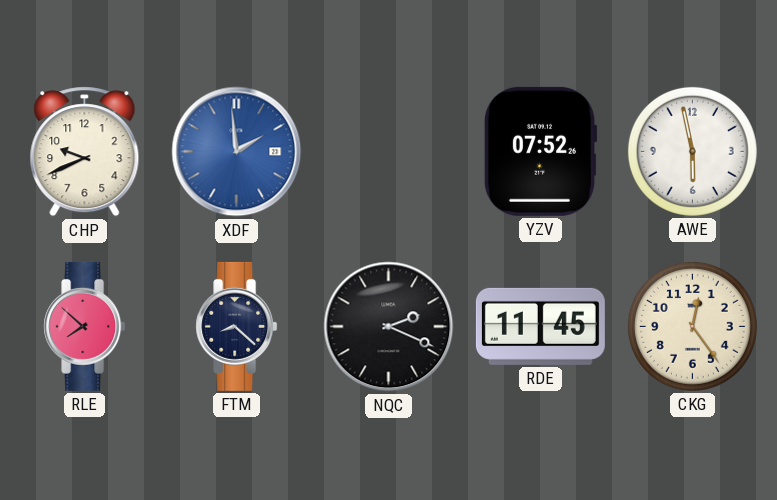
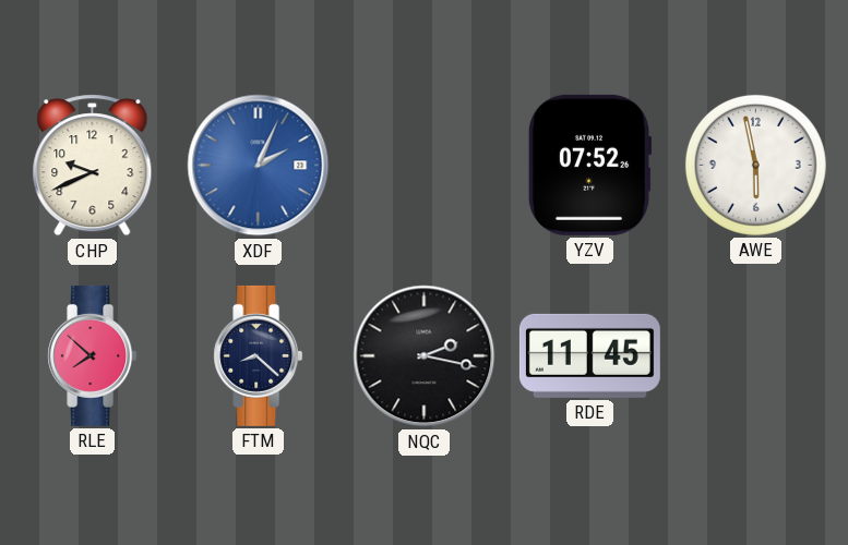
XDF: 1:59 -> 2:04
NQC: 2:19 -> 2:17
CKG: 12:24 -> none
